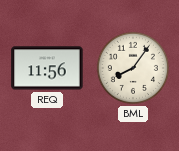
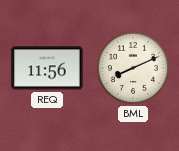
BML: 8:06 -> 8:11
